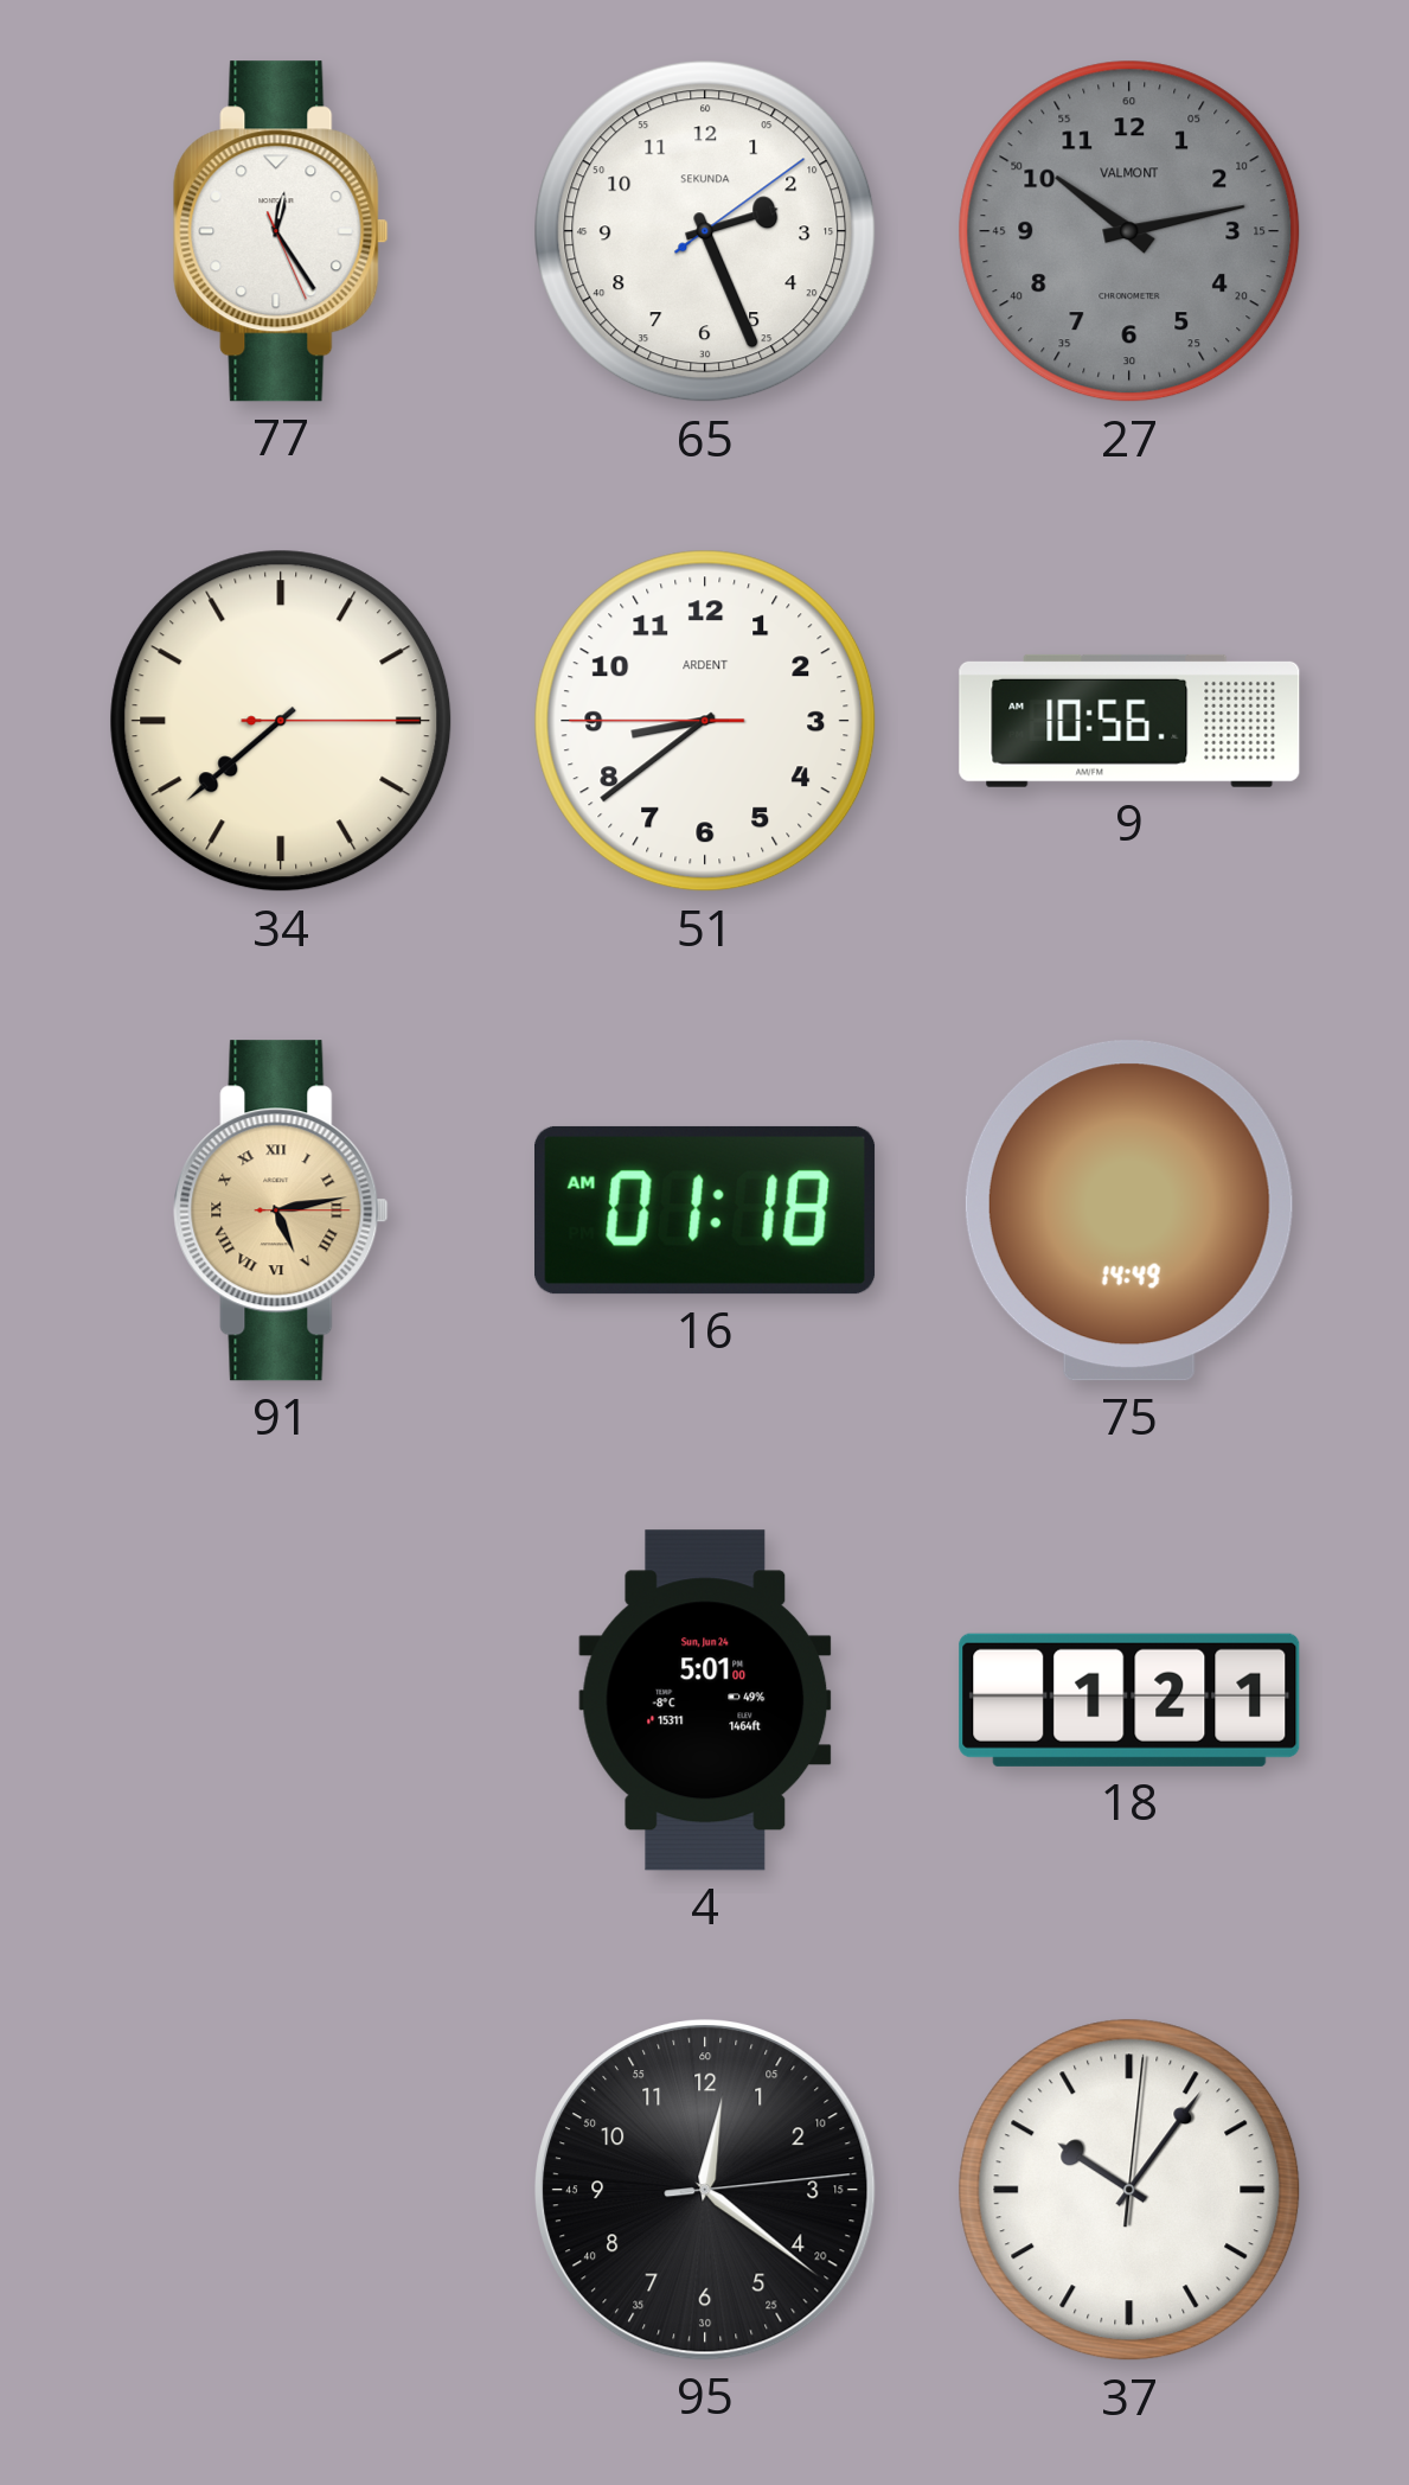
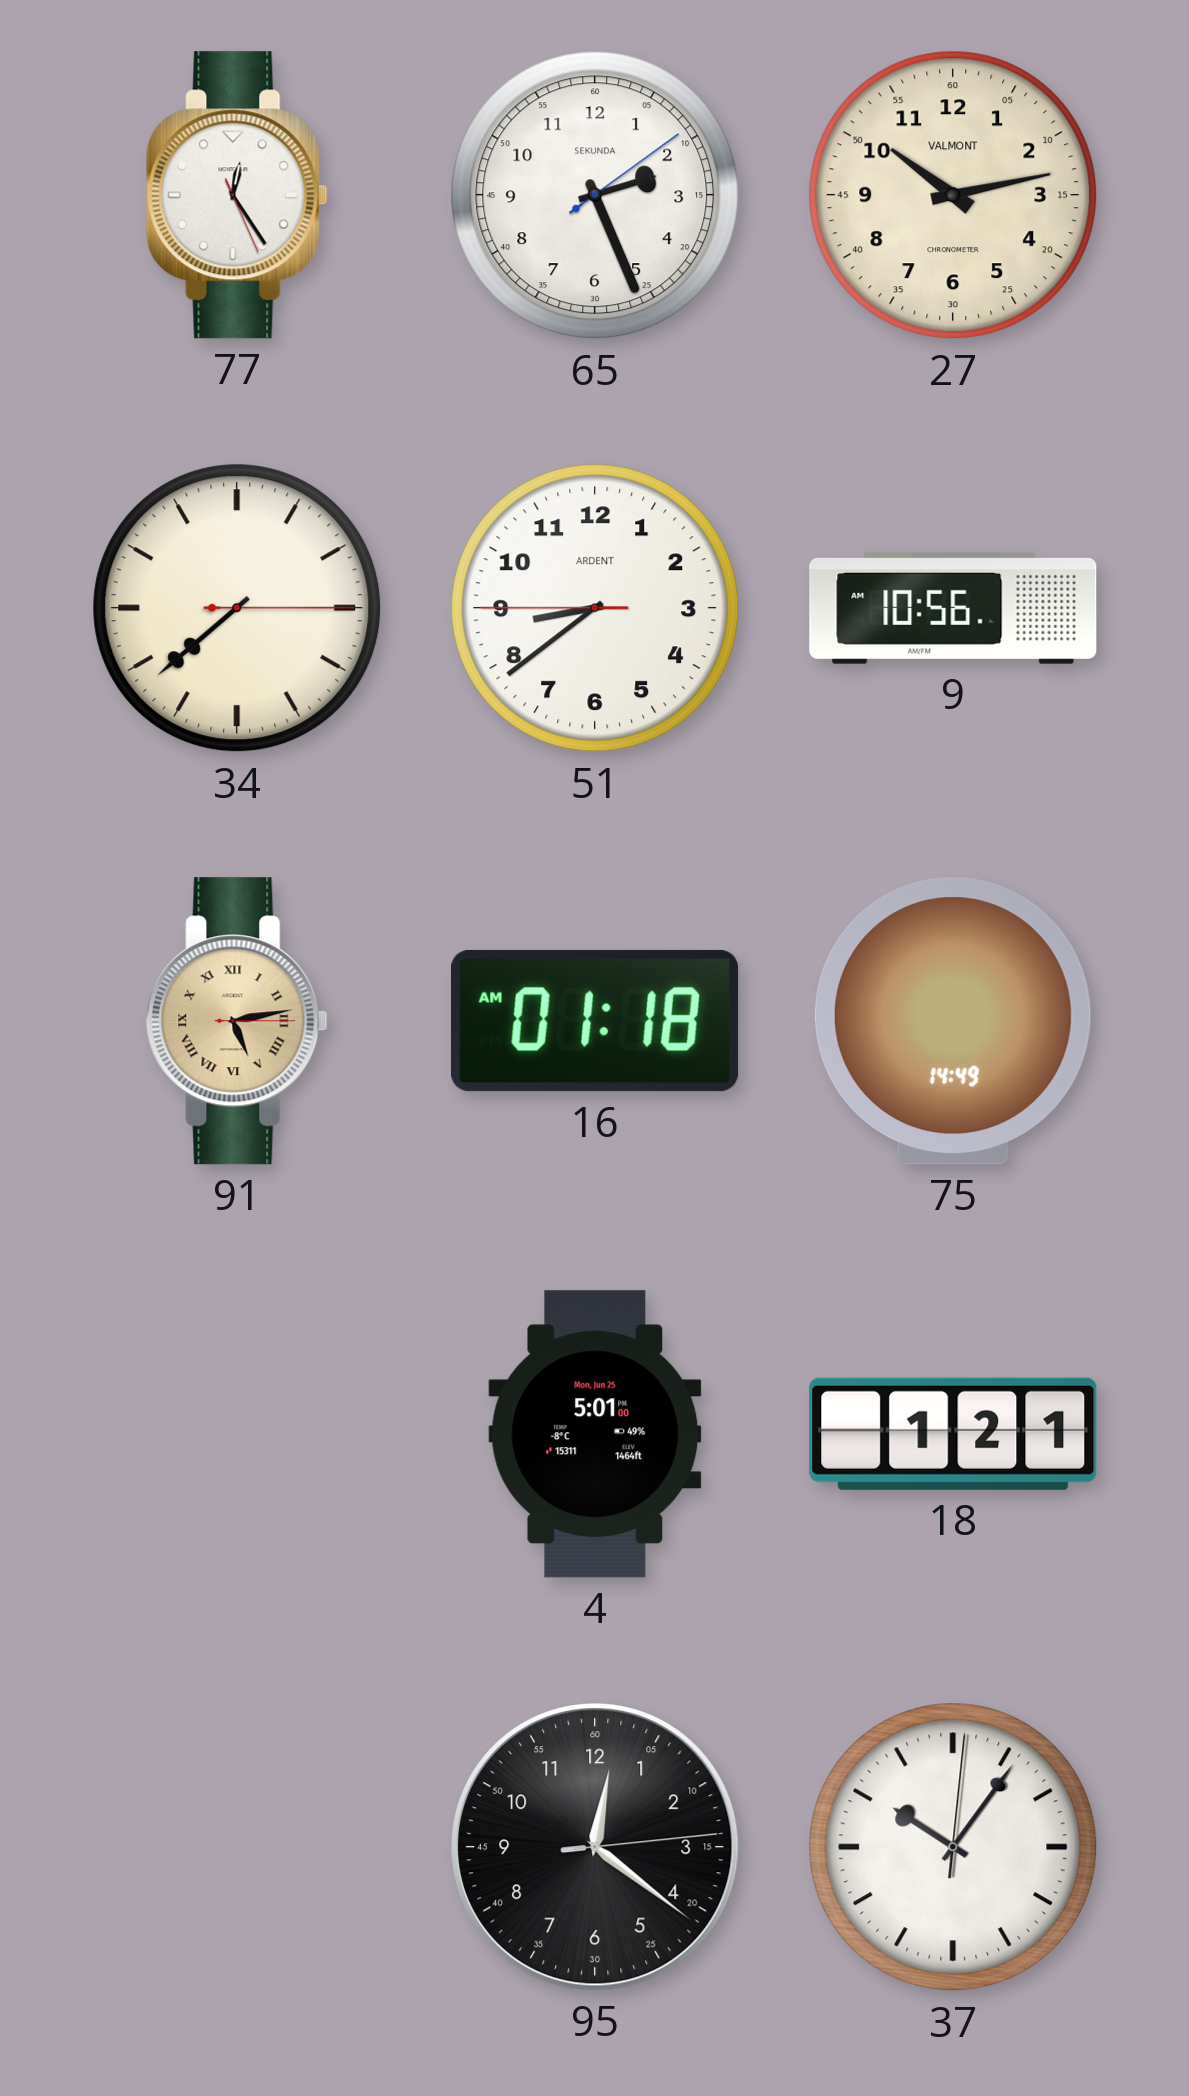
27 dial: grey -> cream
4 date: Sun, Jun 24 -> Mon, Jun 25
